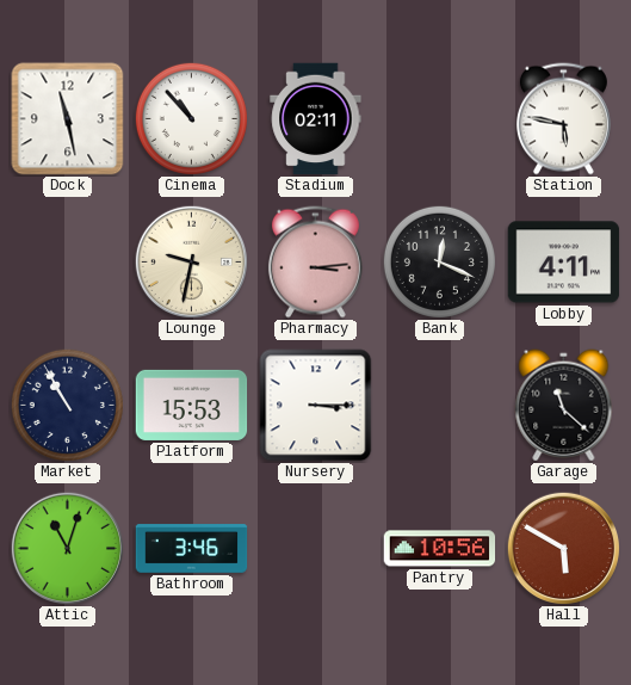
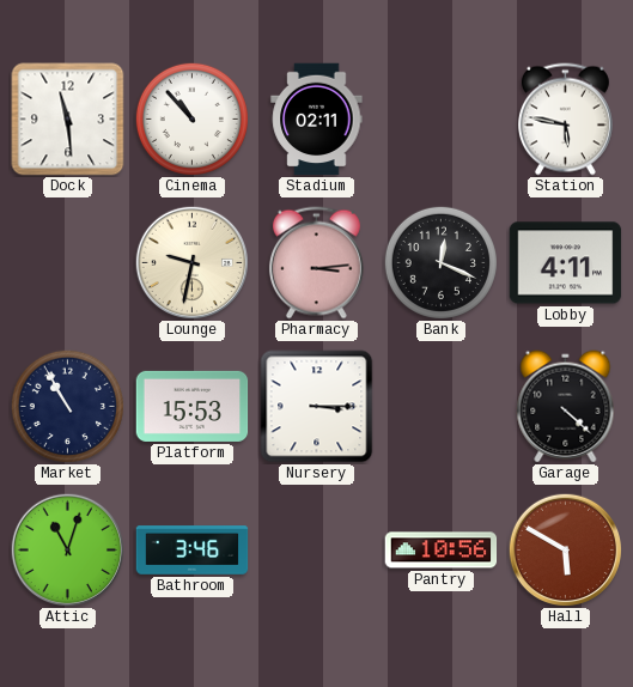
Dock: 11:28 -> 11:29
Garage: 11:22 -> 4:22
